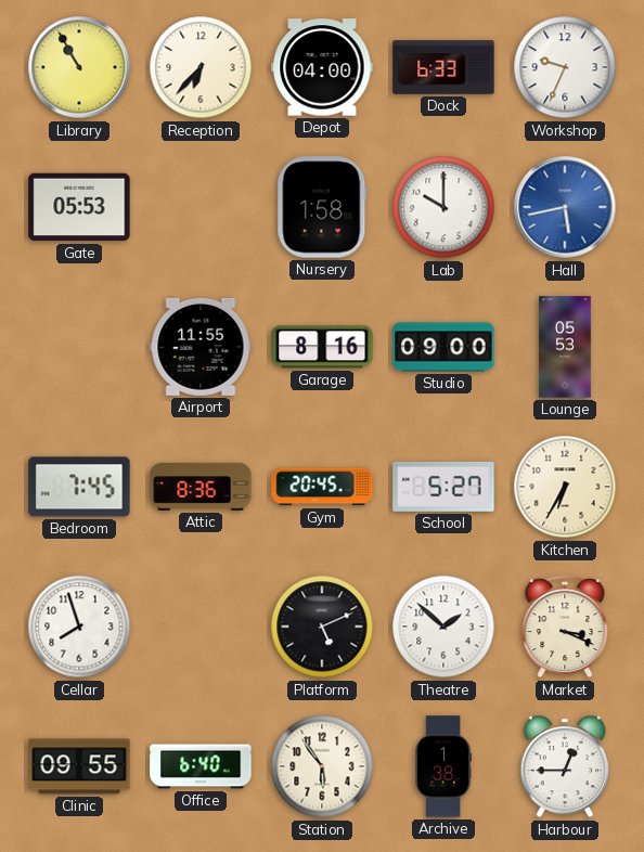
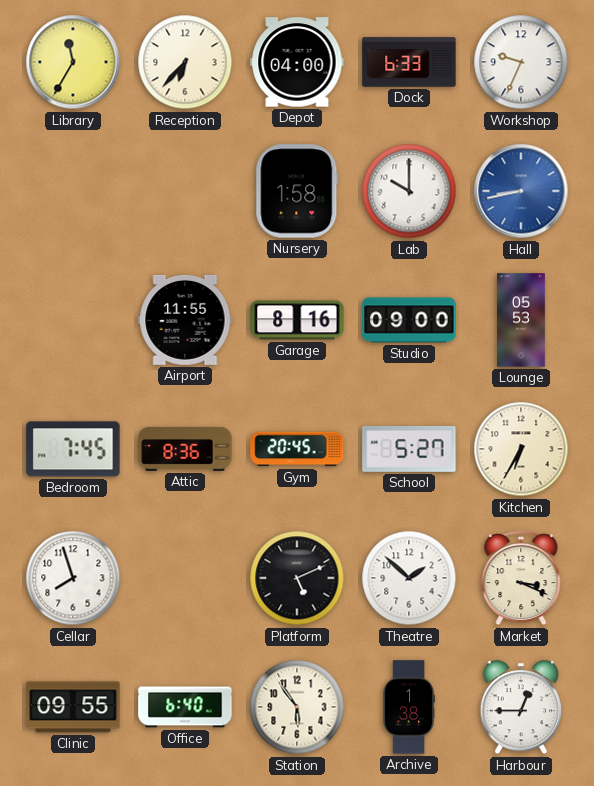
Library: 10:55 -> 11:35
Gate: 05:53 -> none
Hall: 5:43 -> 8:43
